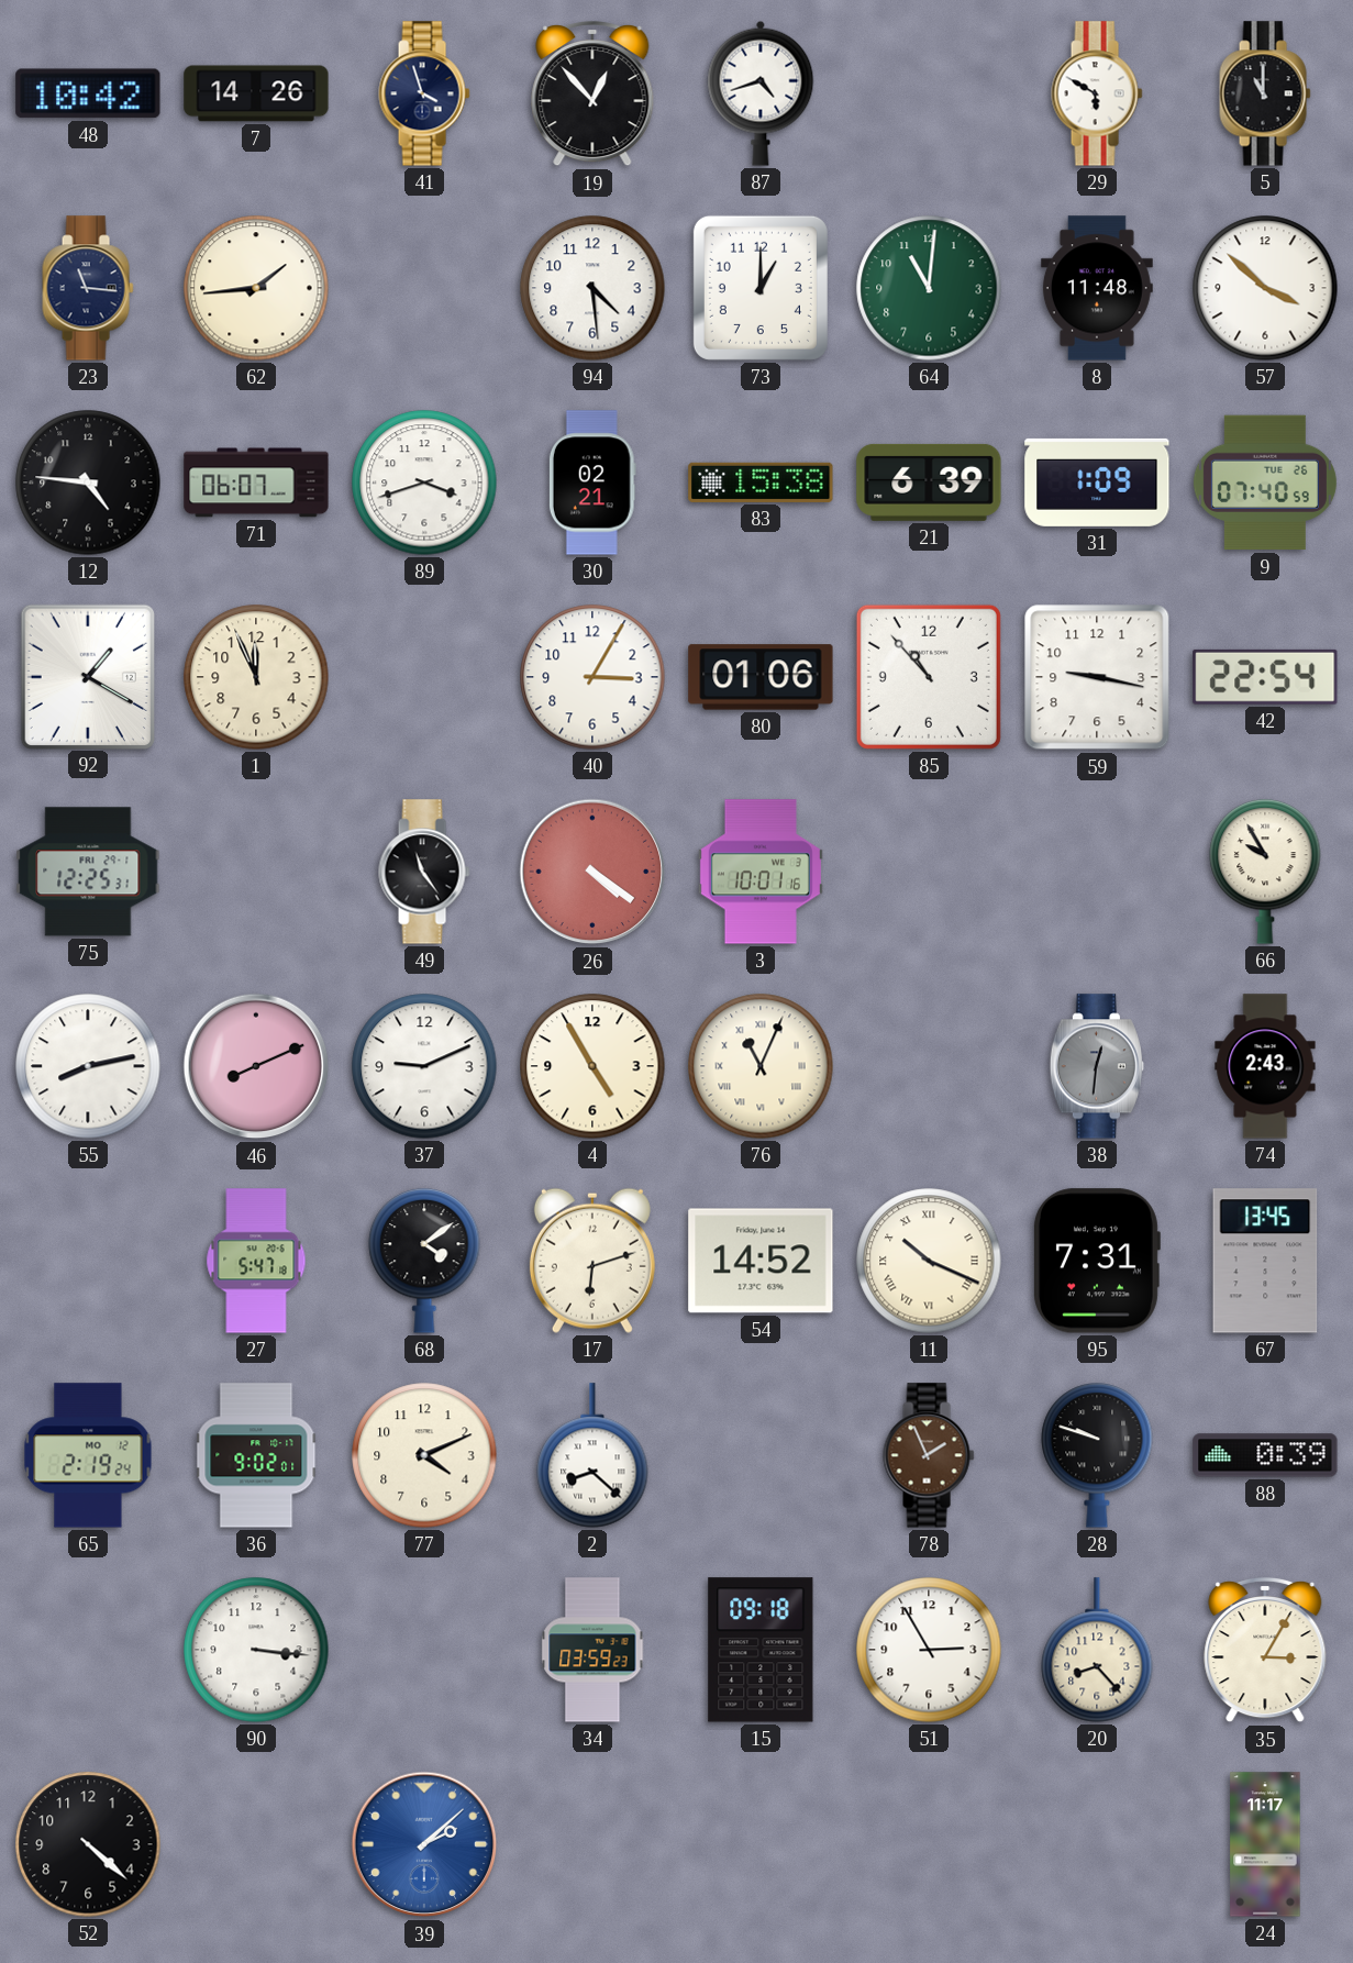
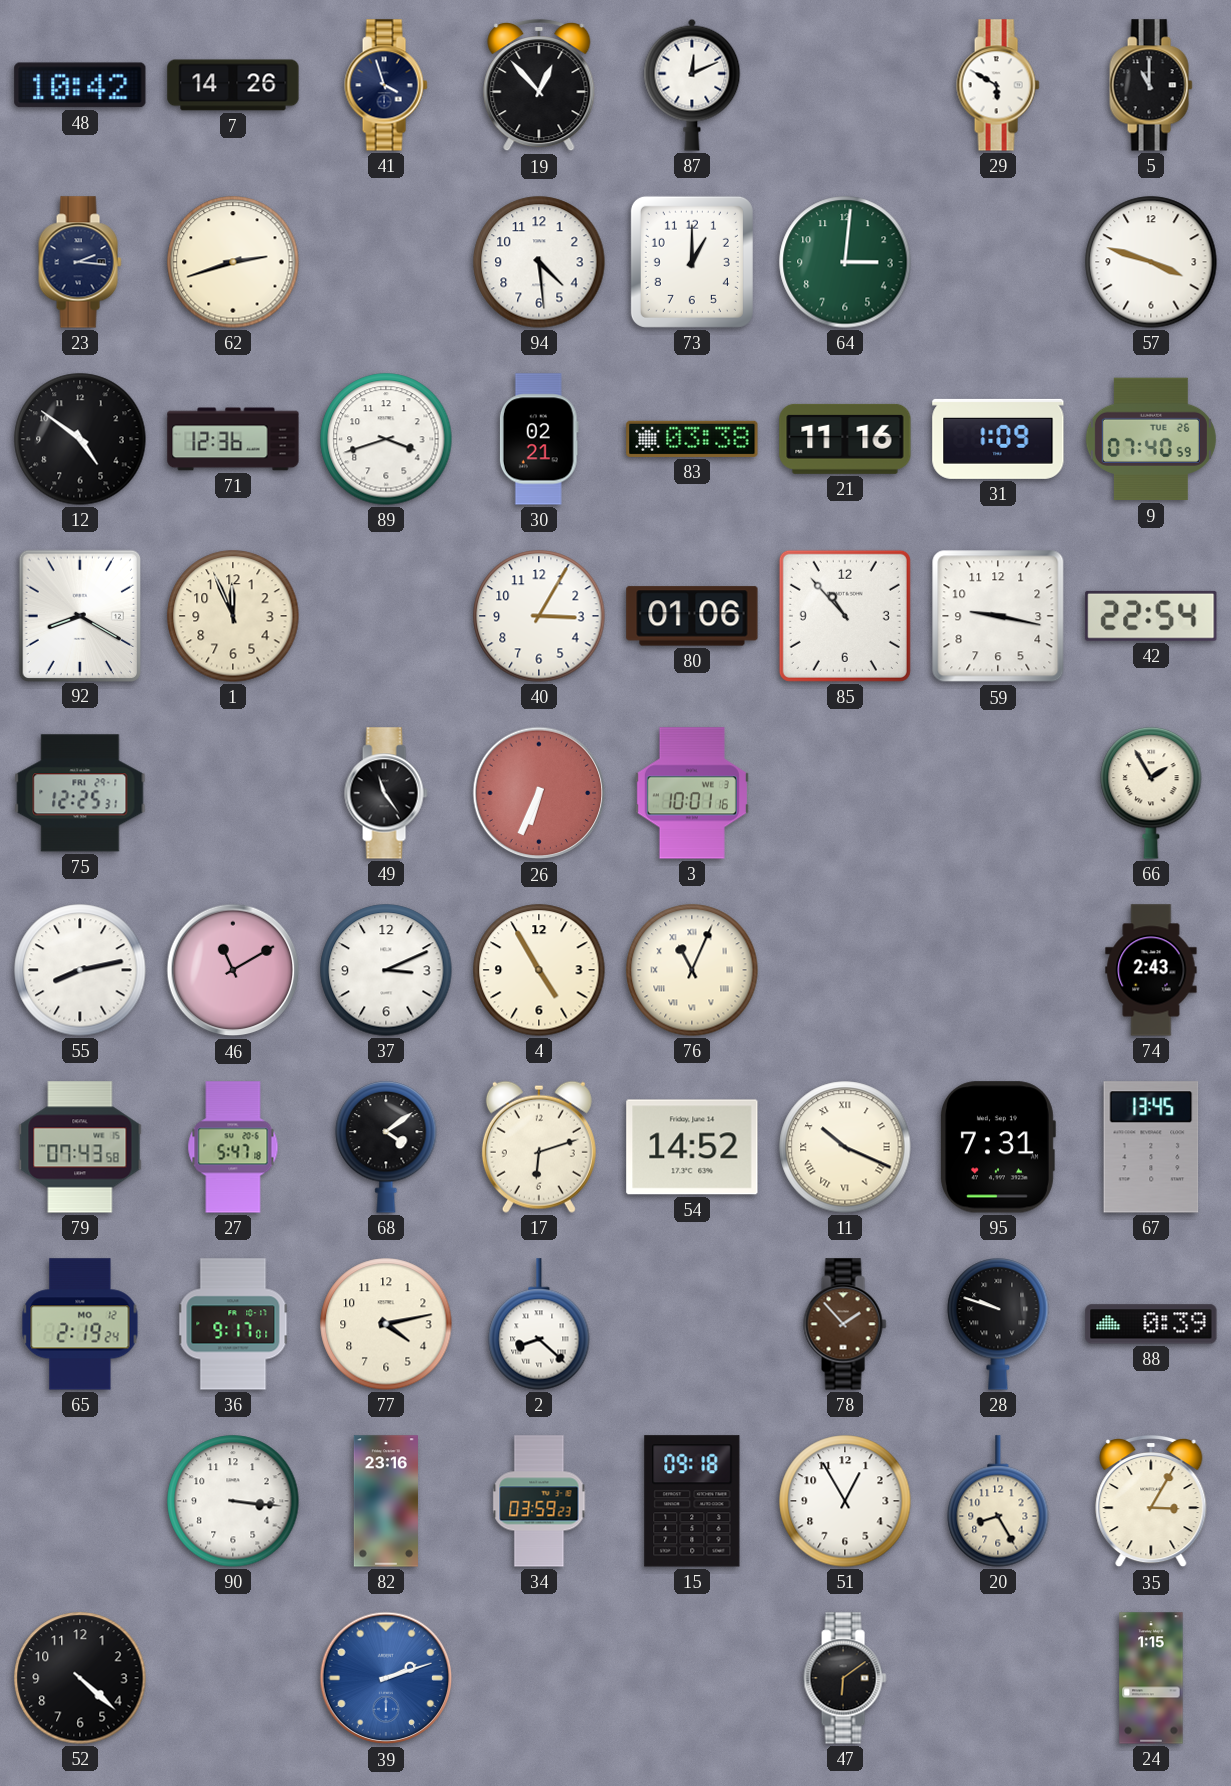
87: 4:42 -> 12:11
23: 11:16 -> 2:16
62: 1:44 -> 2:42
64: 11:01 -> 3:01
8: 11:48 -> none
57: 3:52 -> 3:48
12: 4:46 -> 4:51
71: 06:07 -> 12:36
83: 15:38 -> 03:38
21: 6:39 -> 11:16
92: 1:20 -> 8:20
26: 4:21 -> 6:34
66: 9:55 -> 1:55
46: 8:11 -> 11:10
37: 9:11 -> 3:11
38: 12:31 -> none
79: none -> 07:43
36: 9:02 -> 9:17
77: 4:11 -> 4:13
78: 1:56 -> 1:53
82: none -> 23:16
51: 2:55 -> 12:55
20: 8:23 -> 8:25
39: 2:08 -> 2:12
47: none -> 6:09
24: 11:17 -> 1:15
